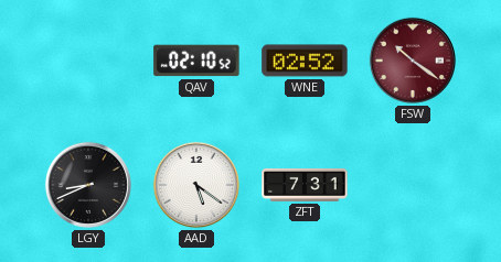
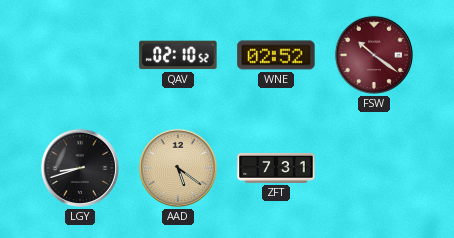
LGY: 8:41 -> 8:42
AAD dial: white -> champagne
